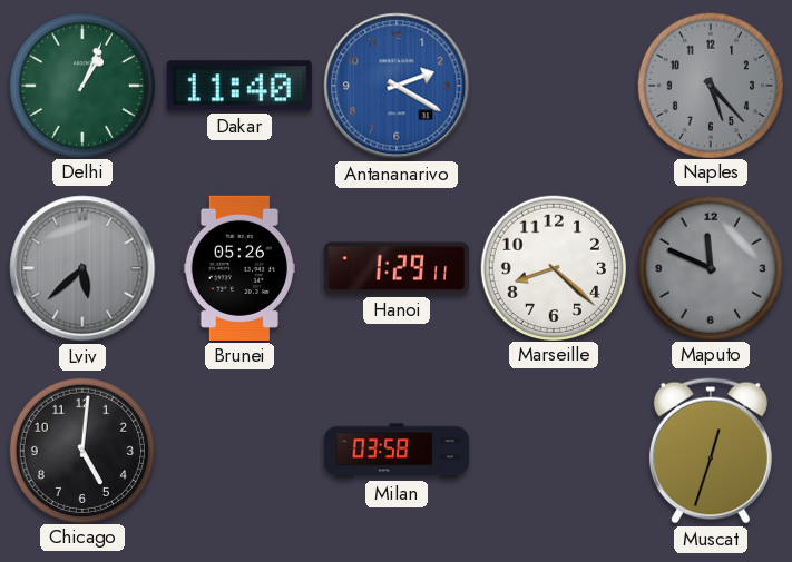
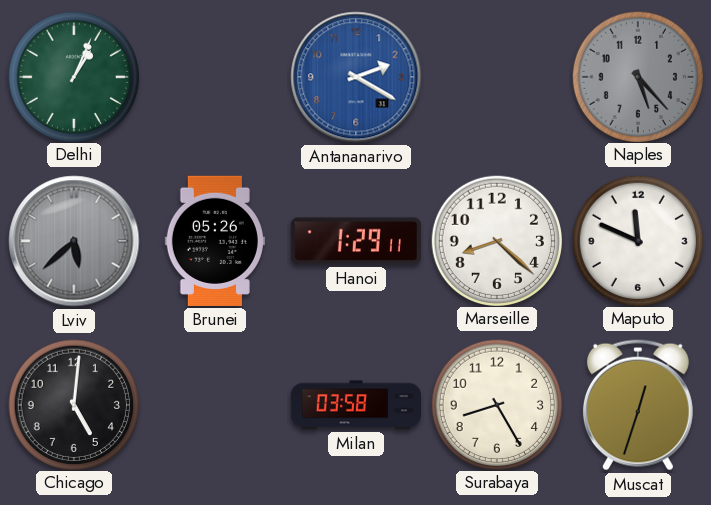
Dakar: 11:40 -> none
Maputo dial: grey -> white
Surabaya: none -> 8:25
